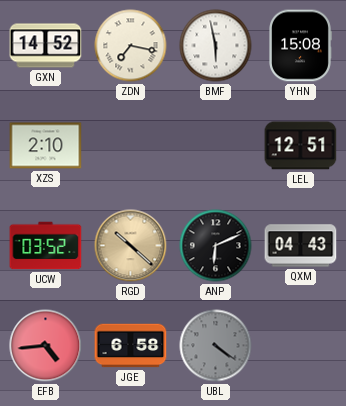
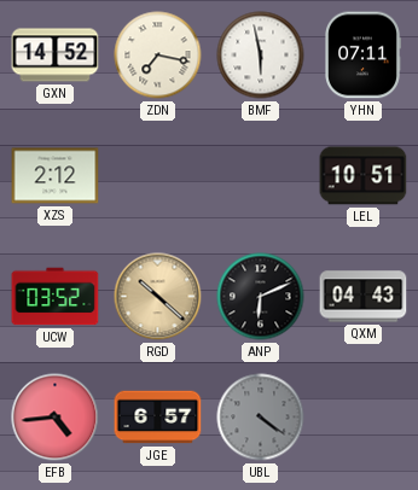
YHN: 15:08 -> 07:11
XZS: 2:10 -> 2:12
LEL: 12:51 -> 10:51
JGE: 6:58 -> 6:57
